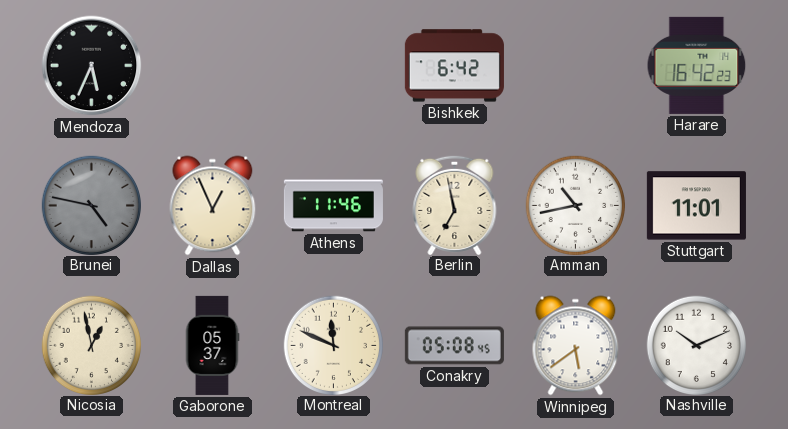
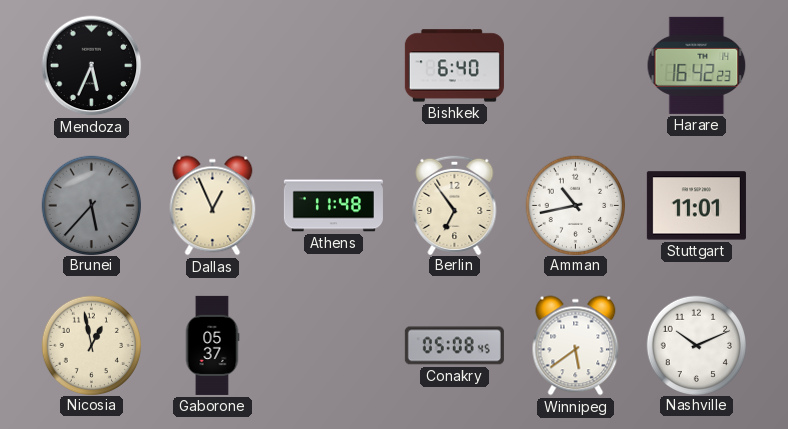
Bishkek: 6:42 -> 6:40
Brunei: 4:47 -> 5:37
Athens: 11:46 -> 11:48
Berlin: 6:58 -> 6:54
Montreal: 11:49 -> none
